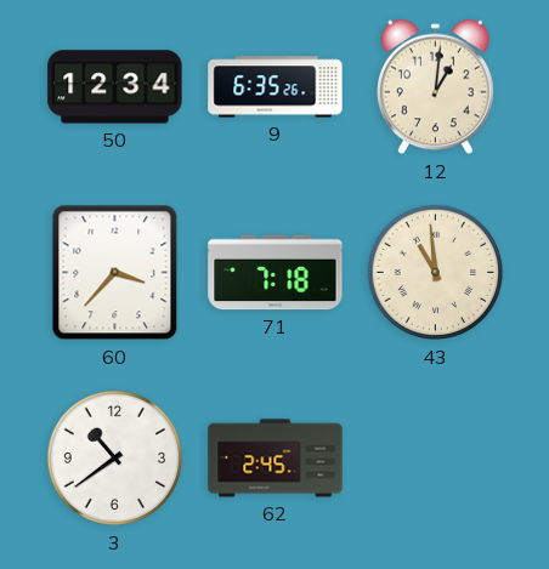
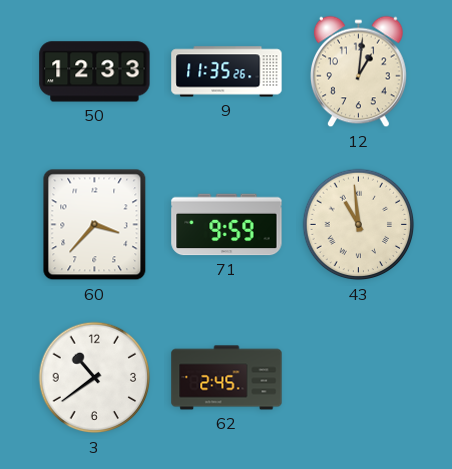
50: 12:34 -> 12:33
9: 6:35 -> 11:35
71: 7:18 -> 9:59
